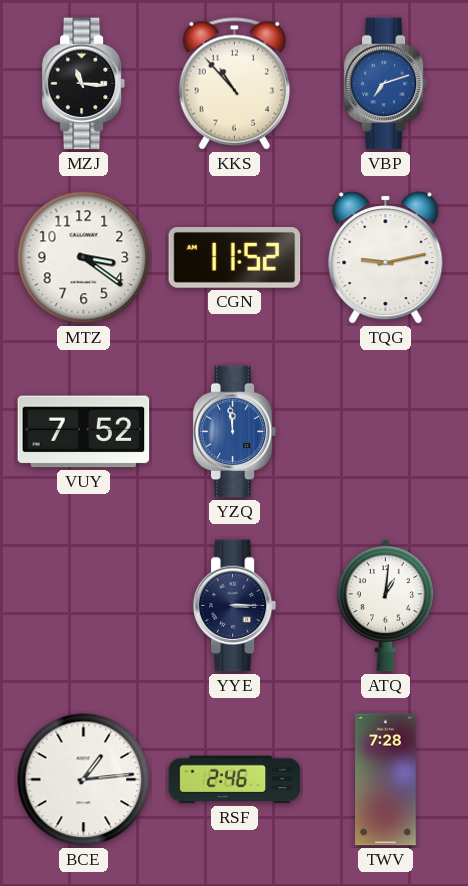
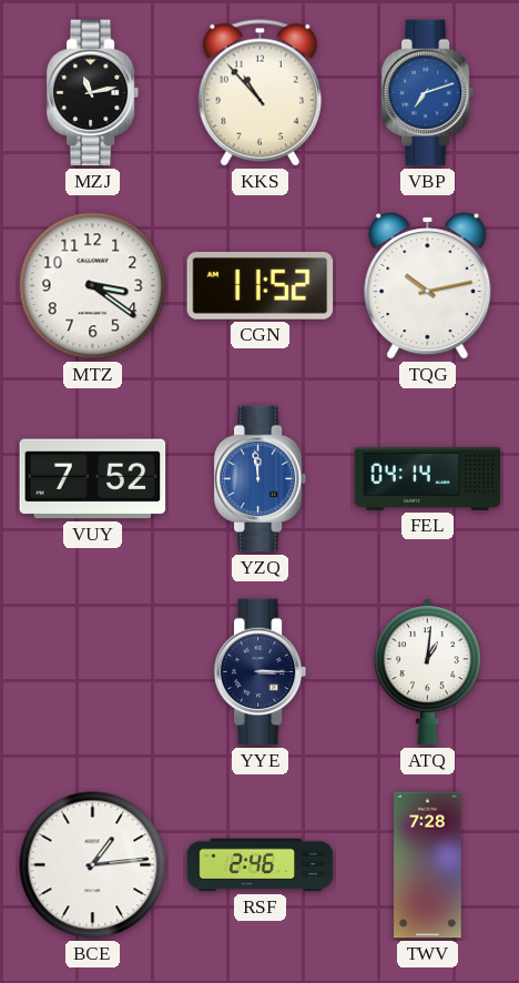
MZJ: 11:16 -> 11:13
TQG: 9:13 -> 10:13
FEL: none -> 04:14
